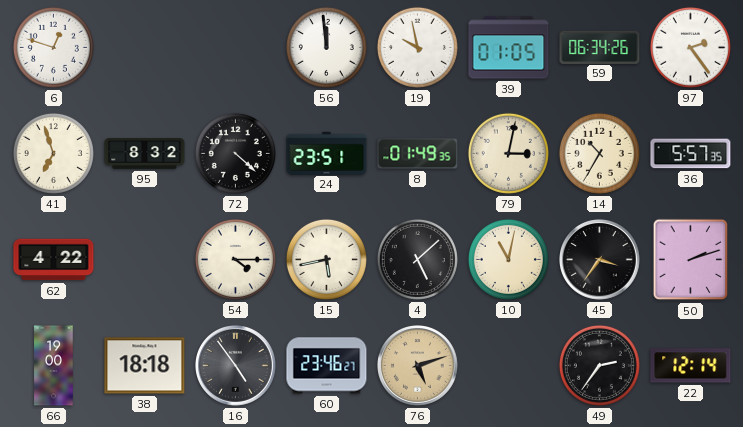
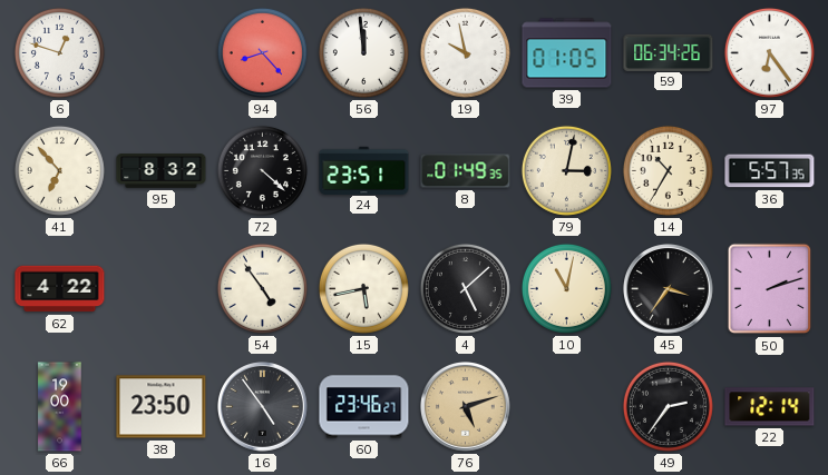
94: none -> 8:23
97: 2:24 -> 6:24
41: 6:57 -> 6:53
54: 4:15 -> 4:54
38: 18:18 -> 23:50
